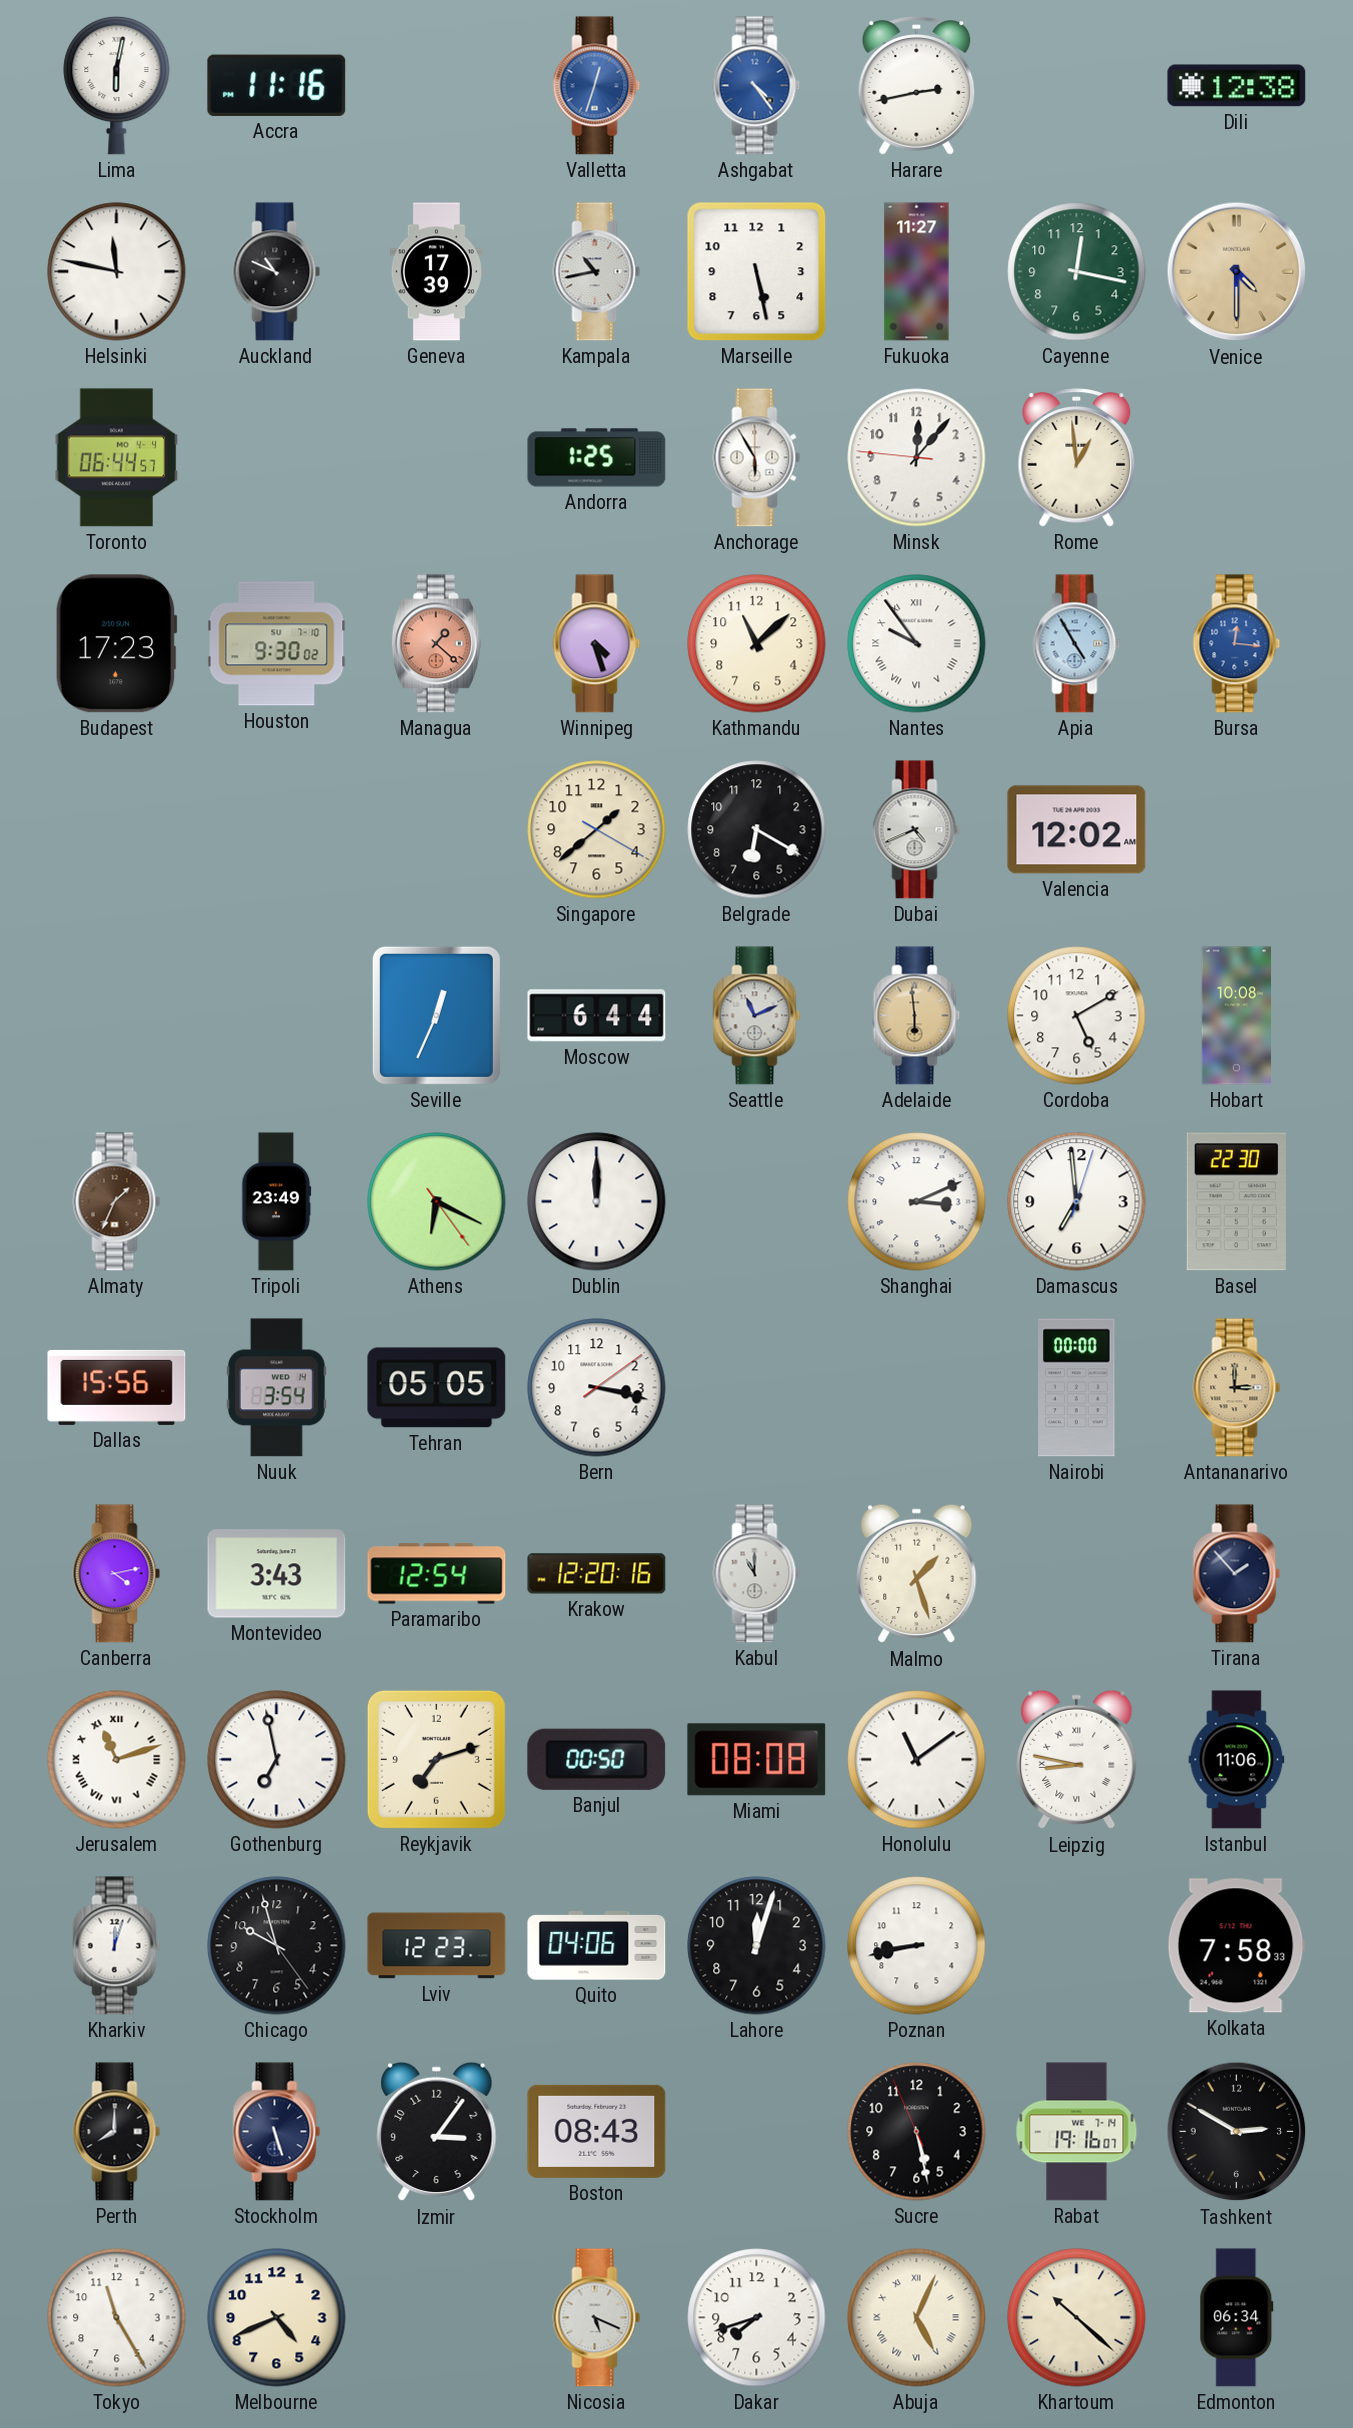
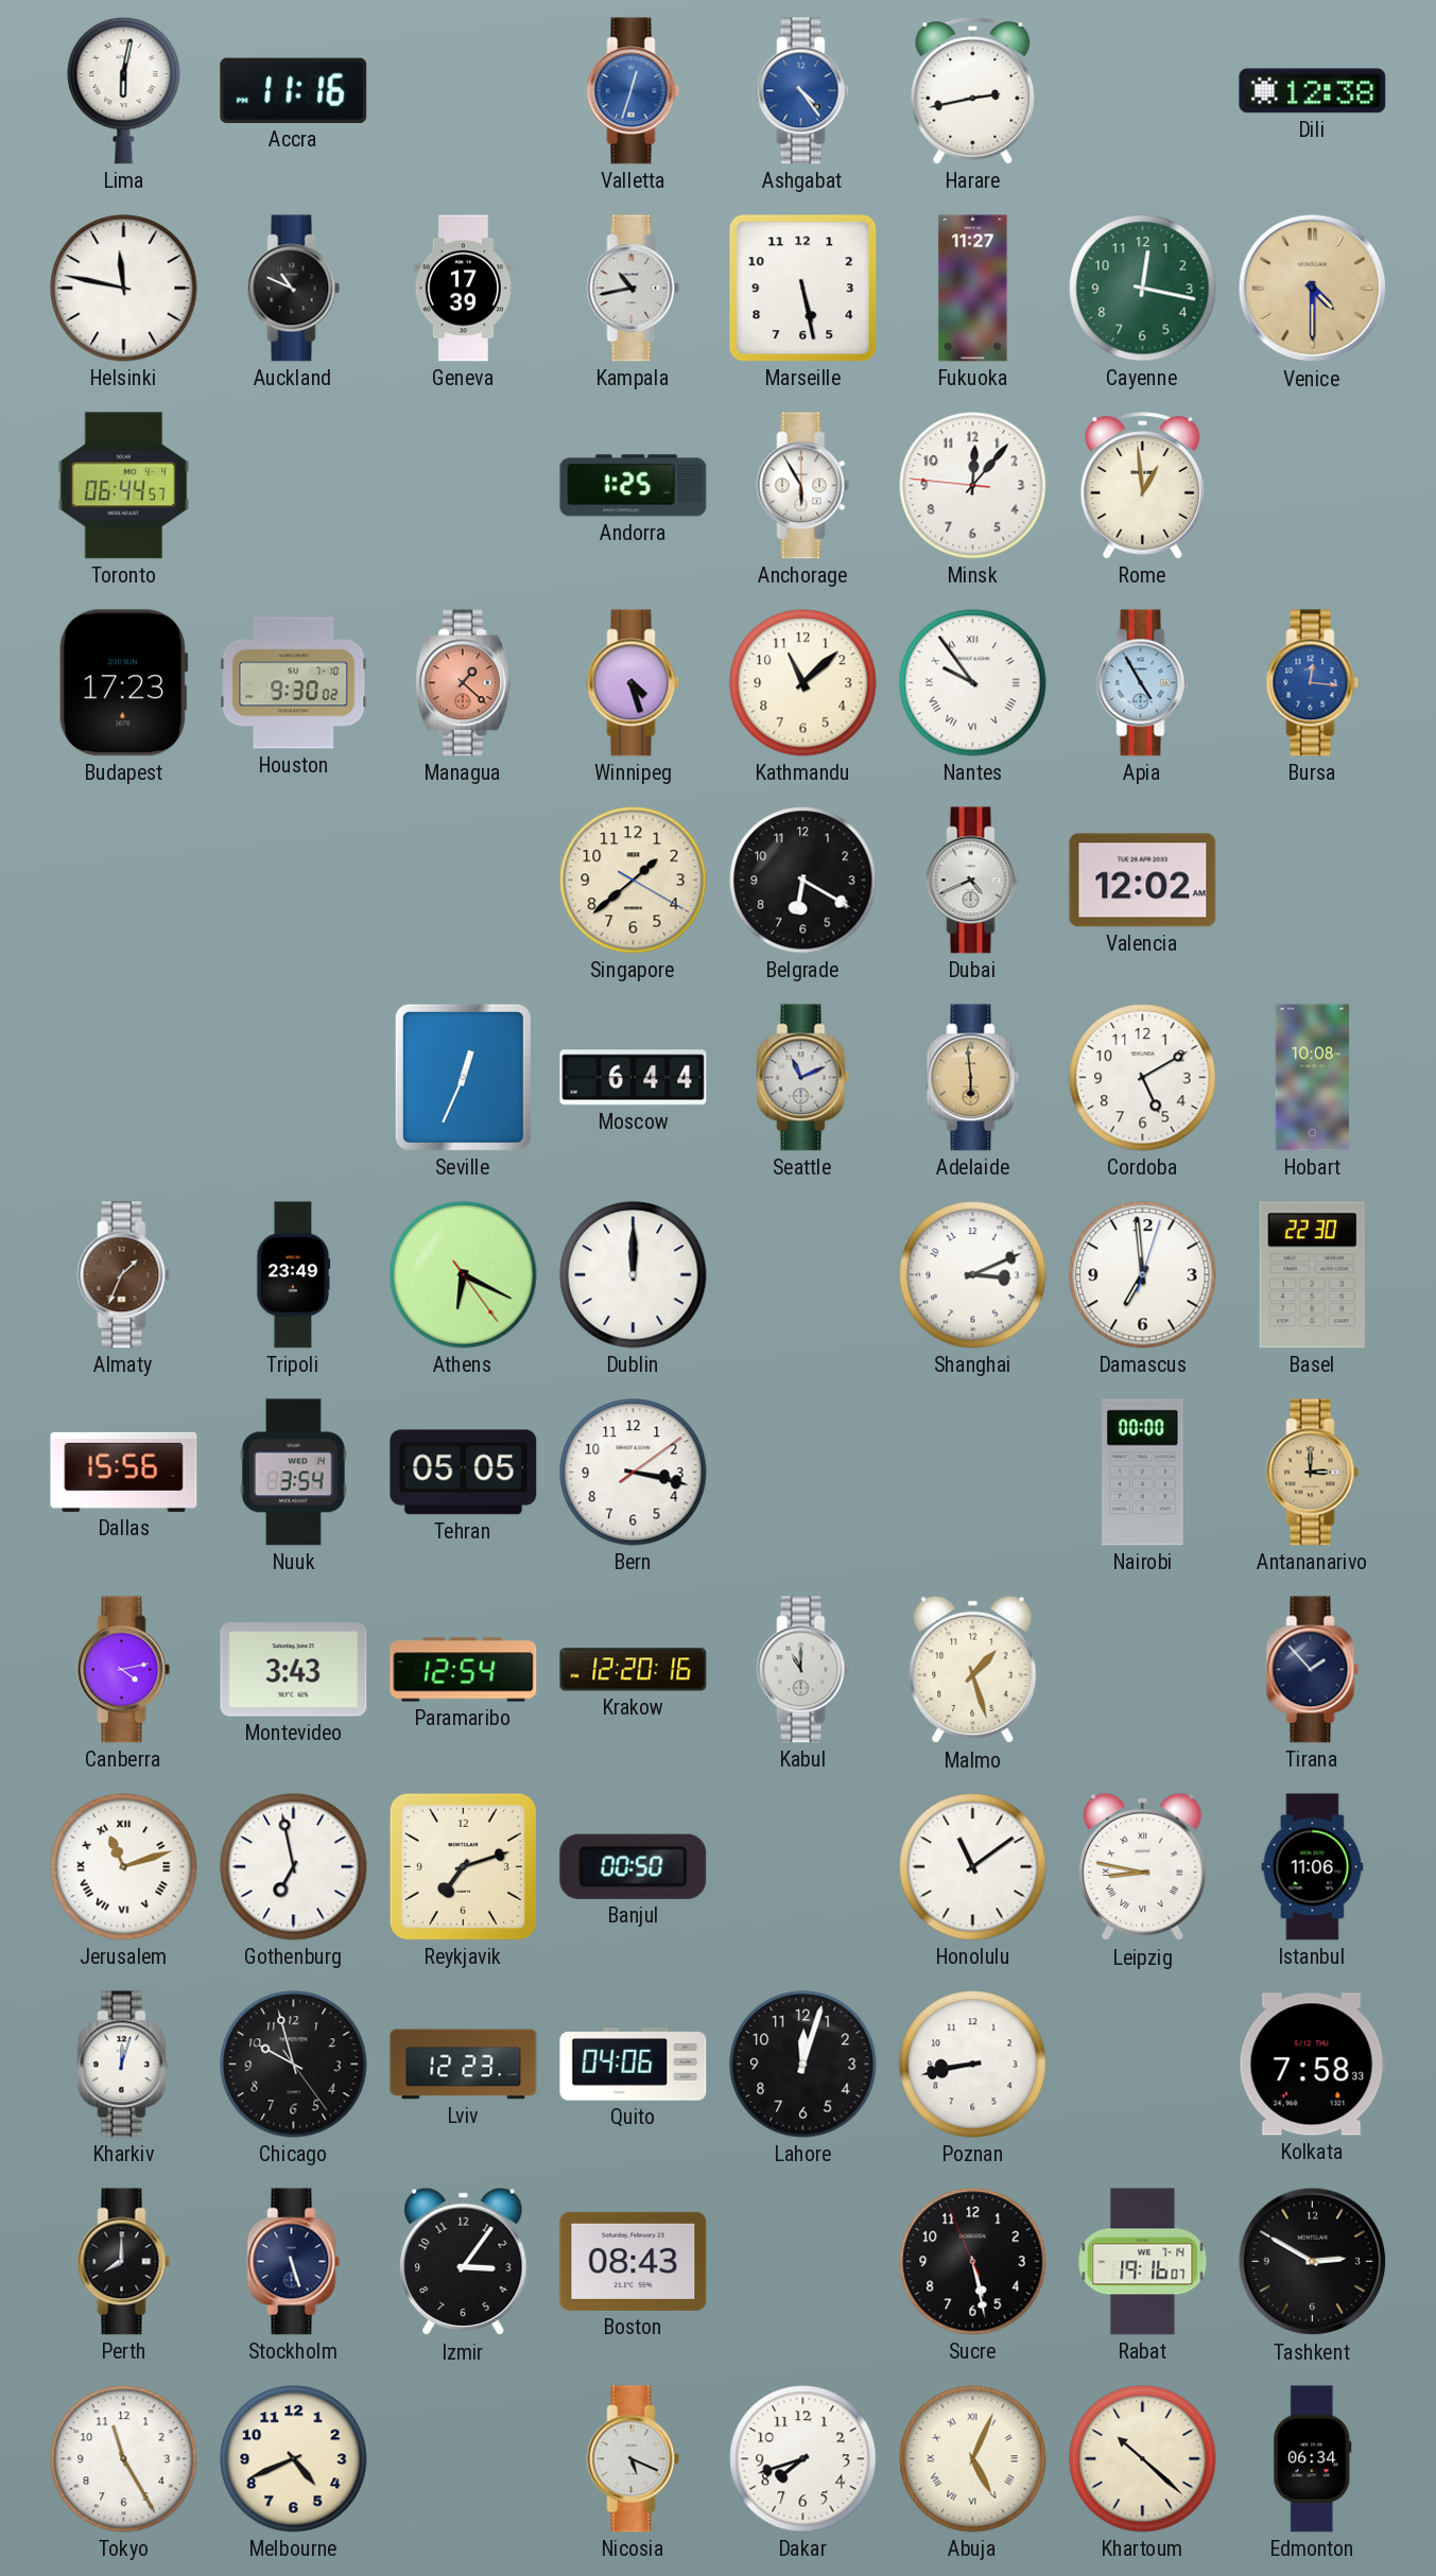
Miami: 08:08 -> none
